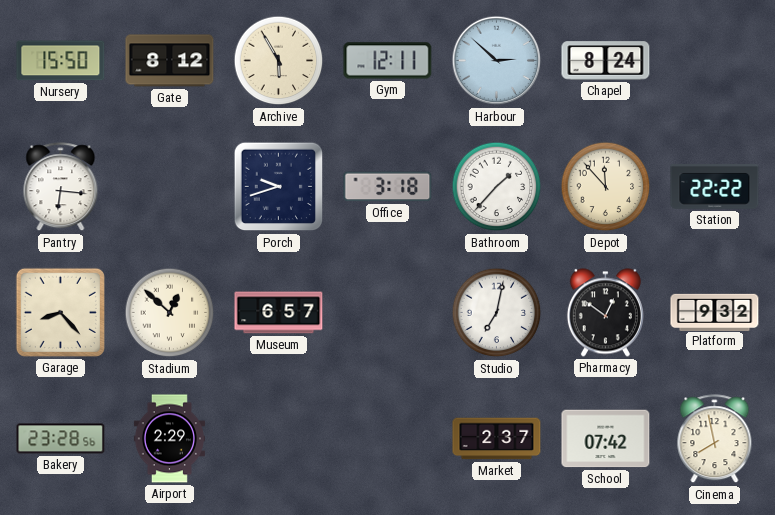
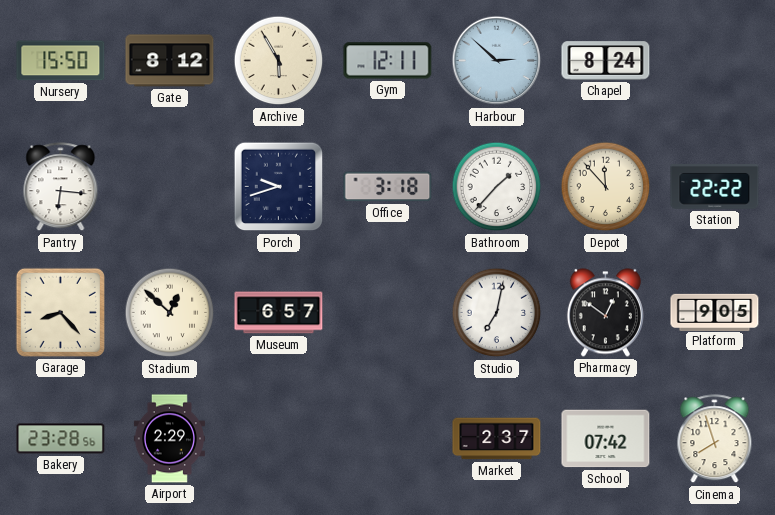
Platform: 9:32 -> 9:05
Cinema: 7:58 -> 7:57
